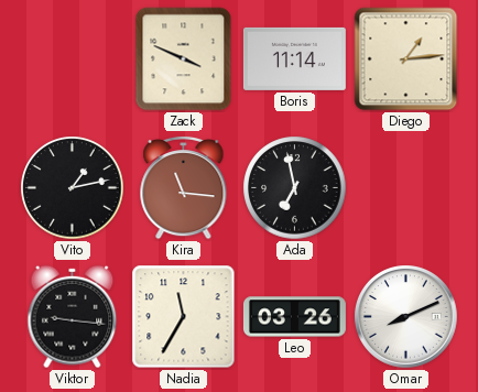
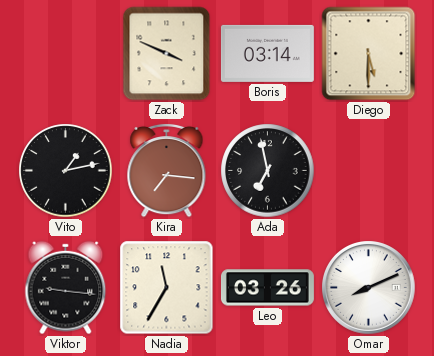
Boris: 11:14 -> 03:14
Diego: 1:14 -> 5:30
Kira: 11:16 -> 7:16
